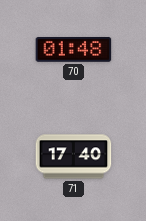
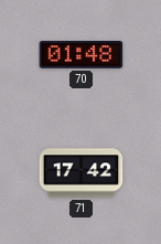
71: 17:40 -> 17:42
